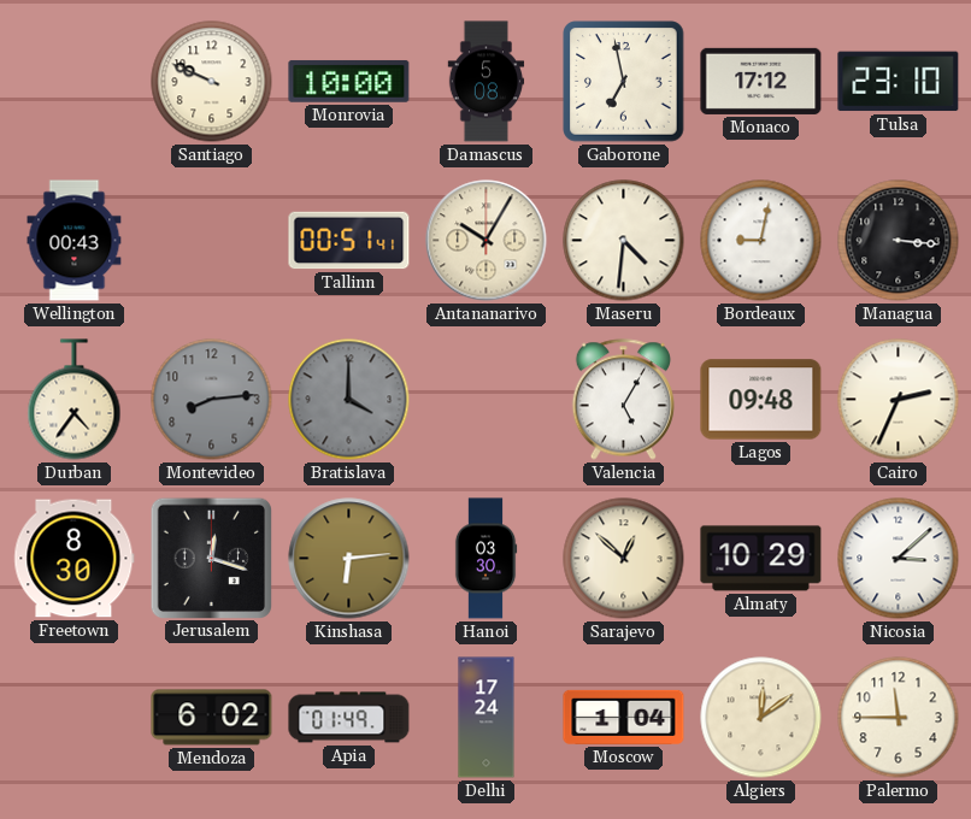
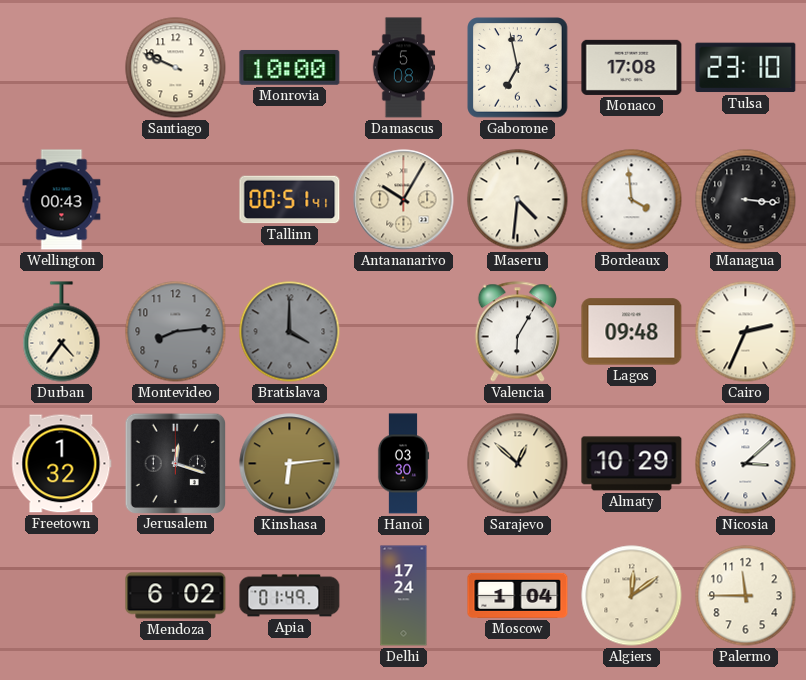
Monaco: 17:12 -> 17:08
Bordeaux: 9:02 -> 3:59
Valencia: 5:05 -> 6:05
Freetown: 8:30 -> 1:32
